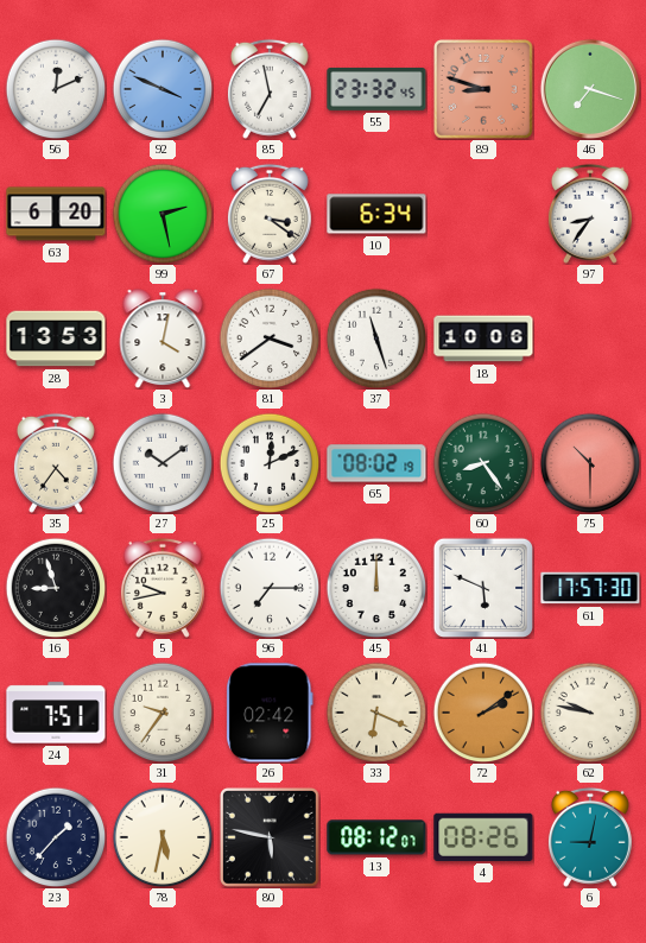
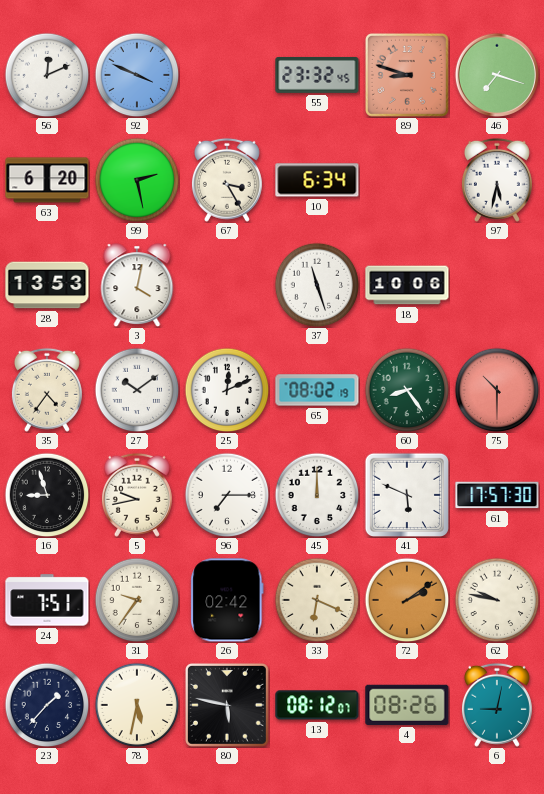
85: 6:58 -> none
67: 3:21 -> 3:25
97: 8:36 -> 5:32
81: 3:39 -> none
